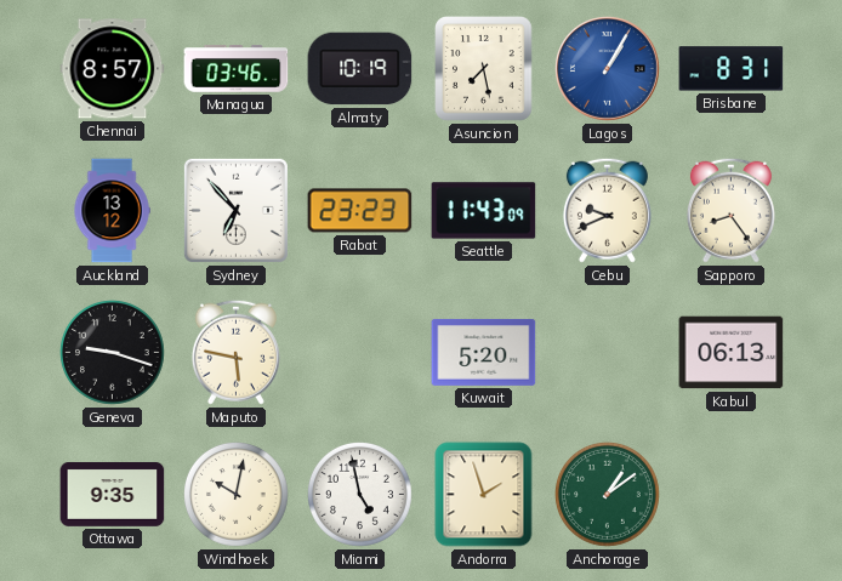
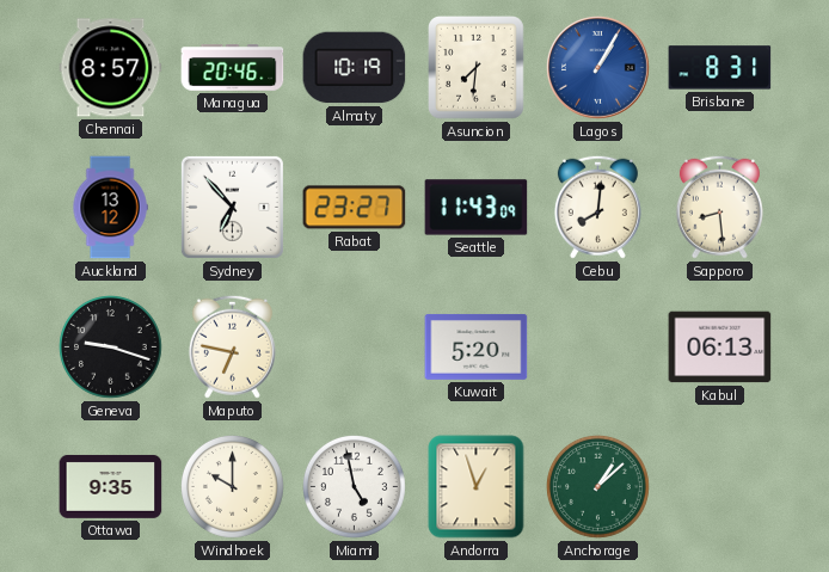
Managua: 03:46 -> 20:46
Asuncion: 7:28 -> 7:31
Rabat: 23:23 -> 23:27
Cebu: 9:41 -> 8:01
Sapporo: 8:24 -> 8:29
Maputo: 5:47 -> 6:47
Windhoek: 10:02 -> 10:00
Andorra: 1:57 -> 12:57
Anchorage: 1:09 -> 1:08
